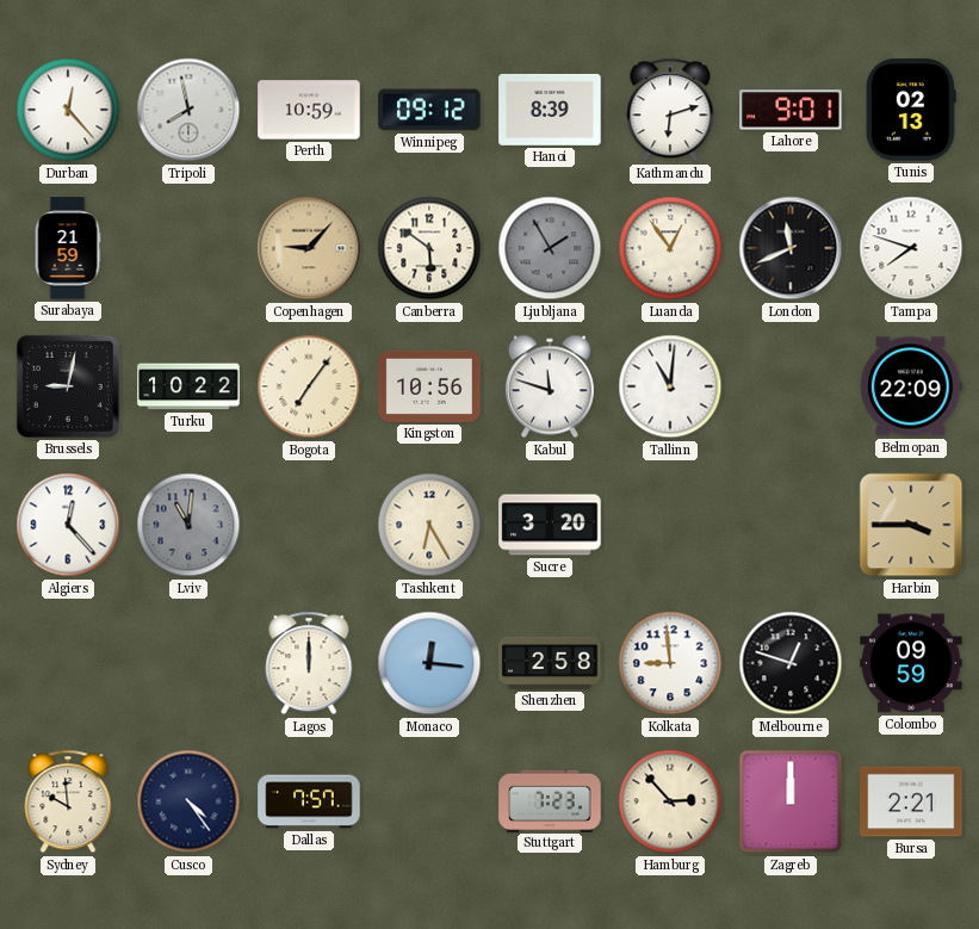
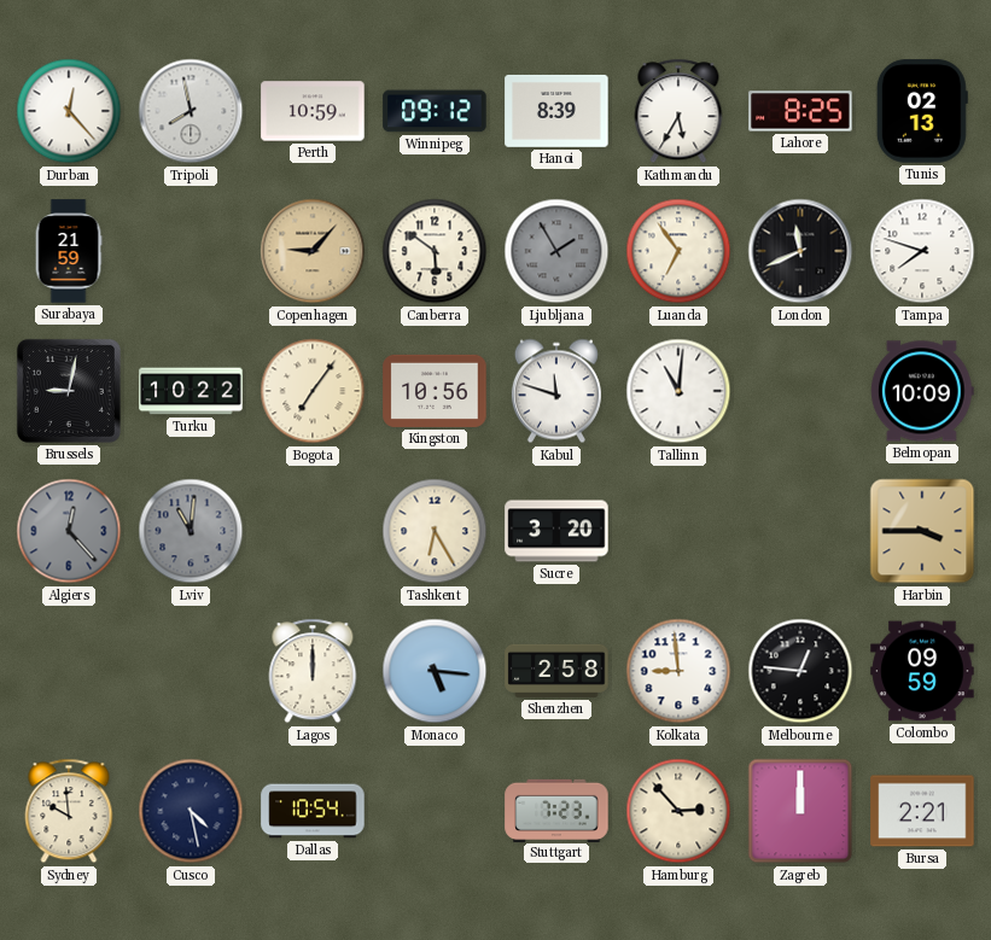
Kathmandu: 6:12 -> 5:35
Lahore: 9:01 -> 8:25
Luanda: 12:54 -> 6:54
Belmopan: 22:09 -> 10:09
Algiers dial: white -> grey
Monaco: 12:16 -> 5:16
Melbourne: 12:48 -> 12:46
Cusco: 4:24 -> 4:28
Dallas: 7:57 -> 10:54
